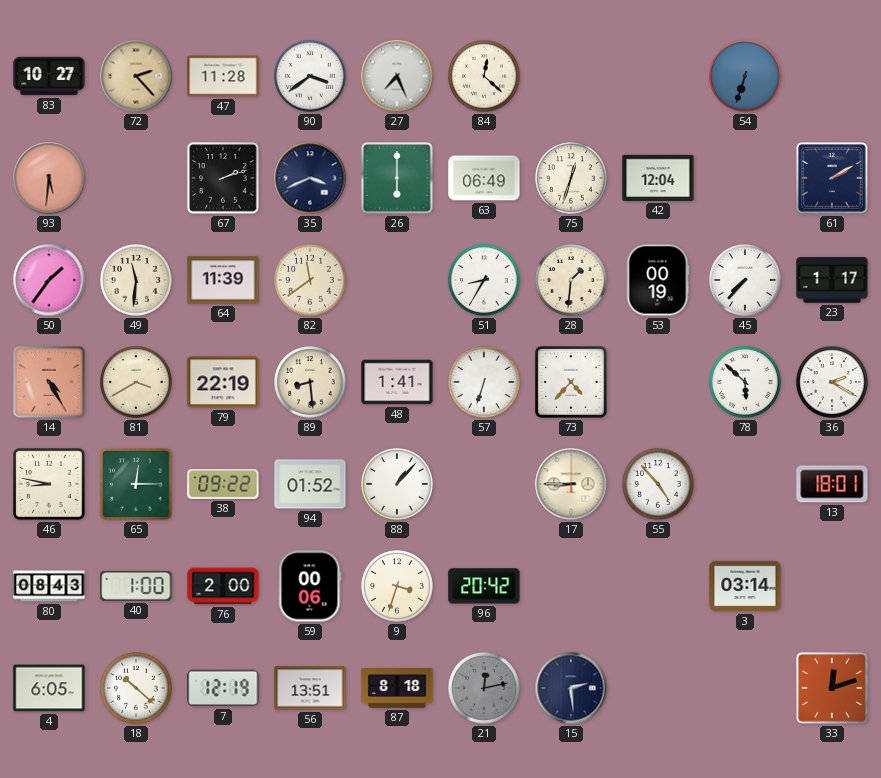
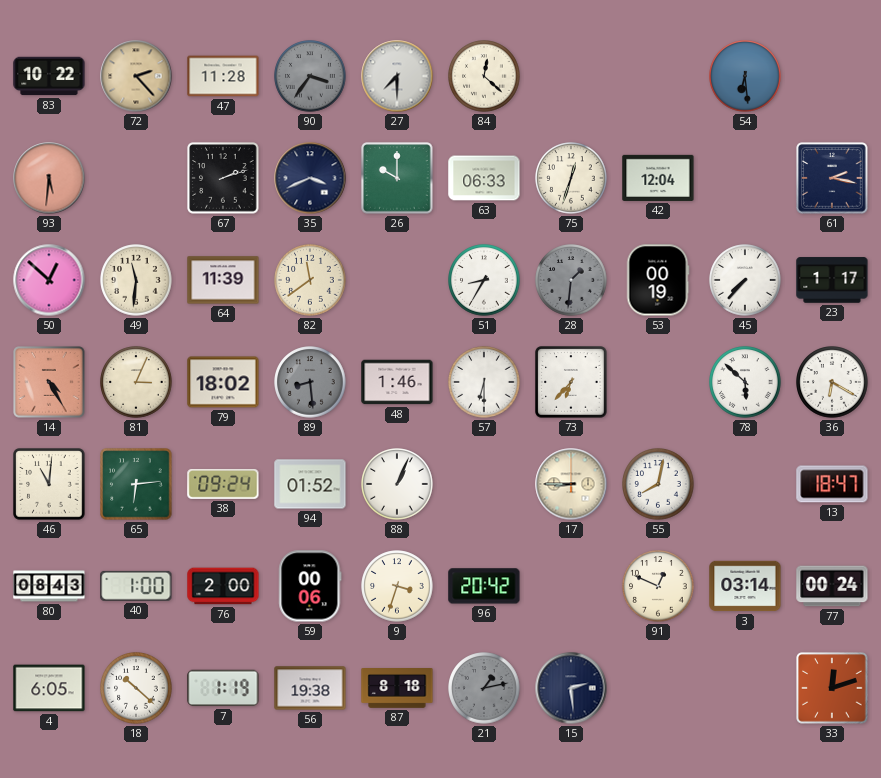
83: 10:27 -> 10:22
90: 3:39 -> 3:36
90 dial: white -> grey
27: 7:26 -> 7:30
54: 6:33 -> 6:29
26: 6:00 -> 10:00
63: 06:49 -> 06:33
61: 2:10 -> 2:17
50: 1:36 -> 12:52
28 dial: cream -> grey
81: 3:40 -> 3:04
79: 22:19 -> 18:02
89 dial: cream -> grey
48: 1:41 -> 1:46
57: 6:33 -> 6:30
73: 4:37 -> 6:37
36: 2:20 -> 6:20
46: 8:47 -> 11:01
65: 12:15 -> 6:14
38: 09:22 -> 09:24
88: 1:07 -> 1:04
55: 4:53 -> 8:02
13: 18:01 -> 18:47
91: none -> 12:49
77: none -> 00:24
7: 12:19 -> 1:19
56: 13:51 -> 19:38
21: 12:13 -> 1:13
